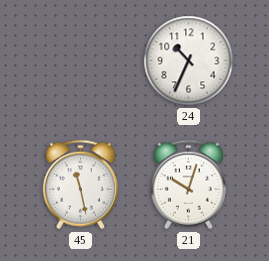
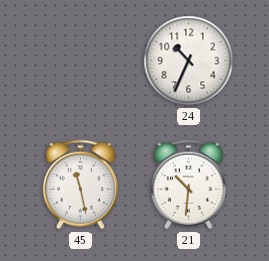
21: 10:03 -> 10:31
